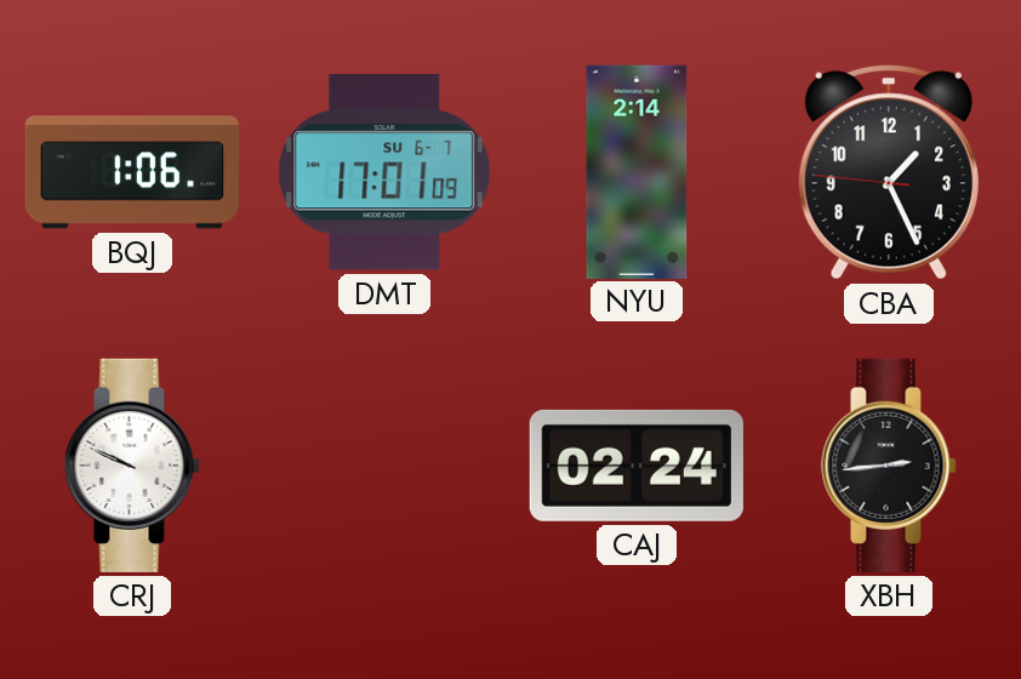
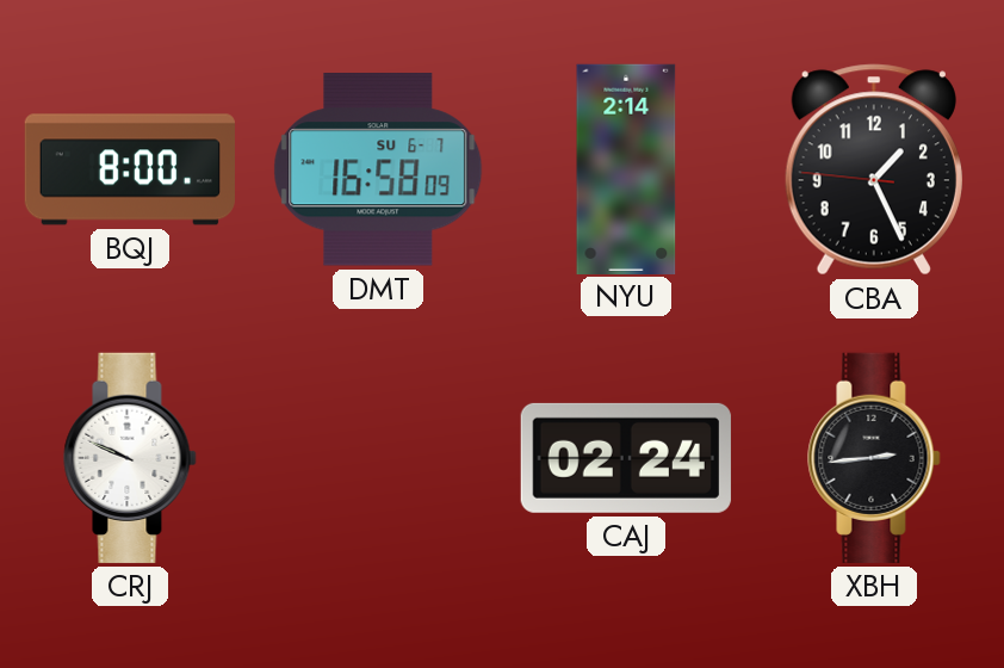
BQJ: 1:06 -> 8:00
DMT: 17:01 -> 16:58
